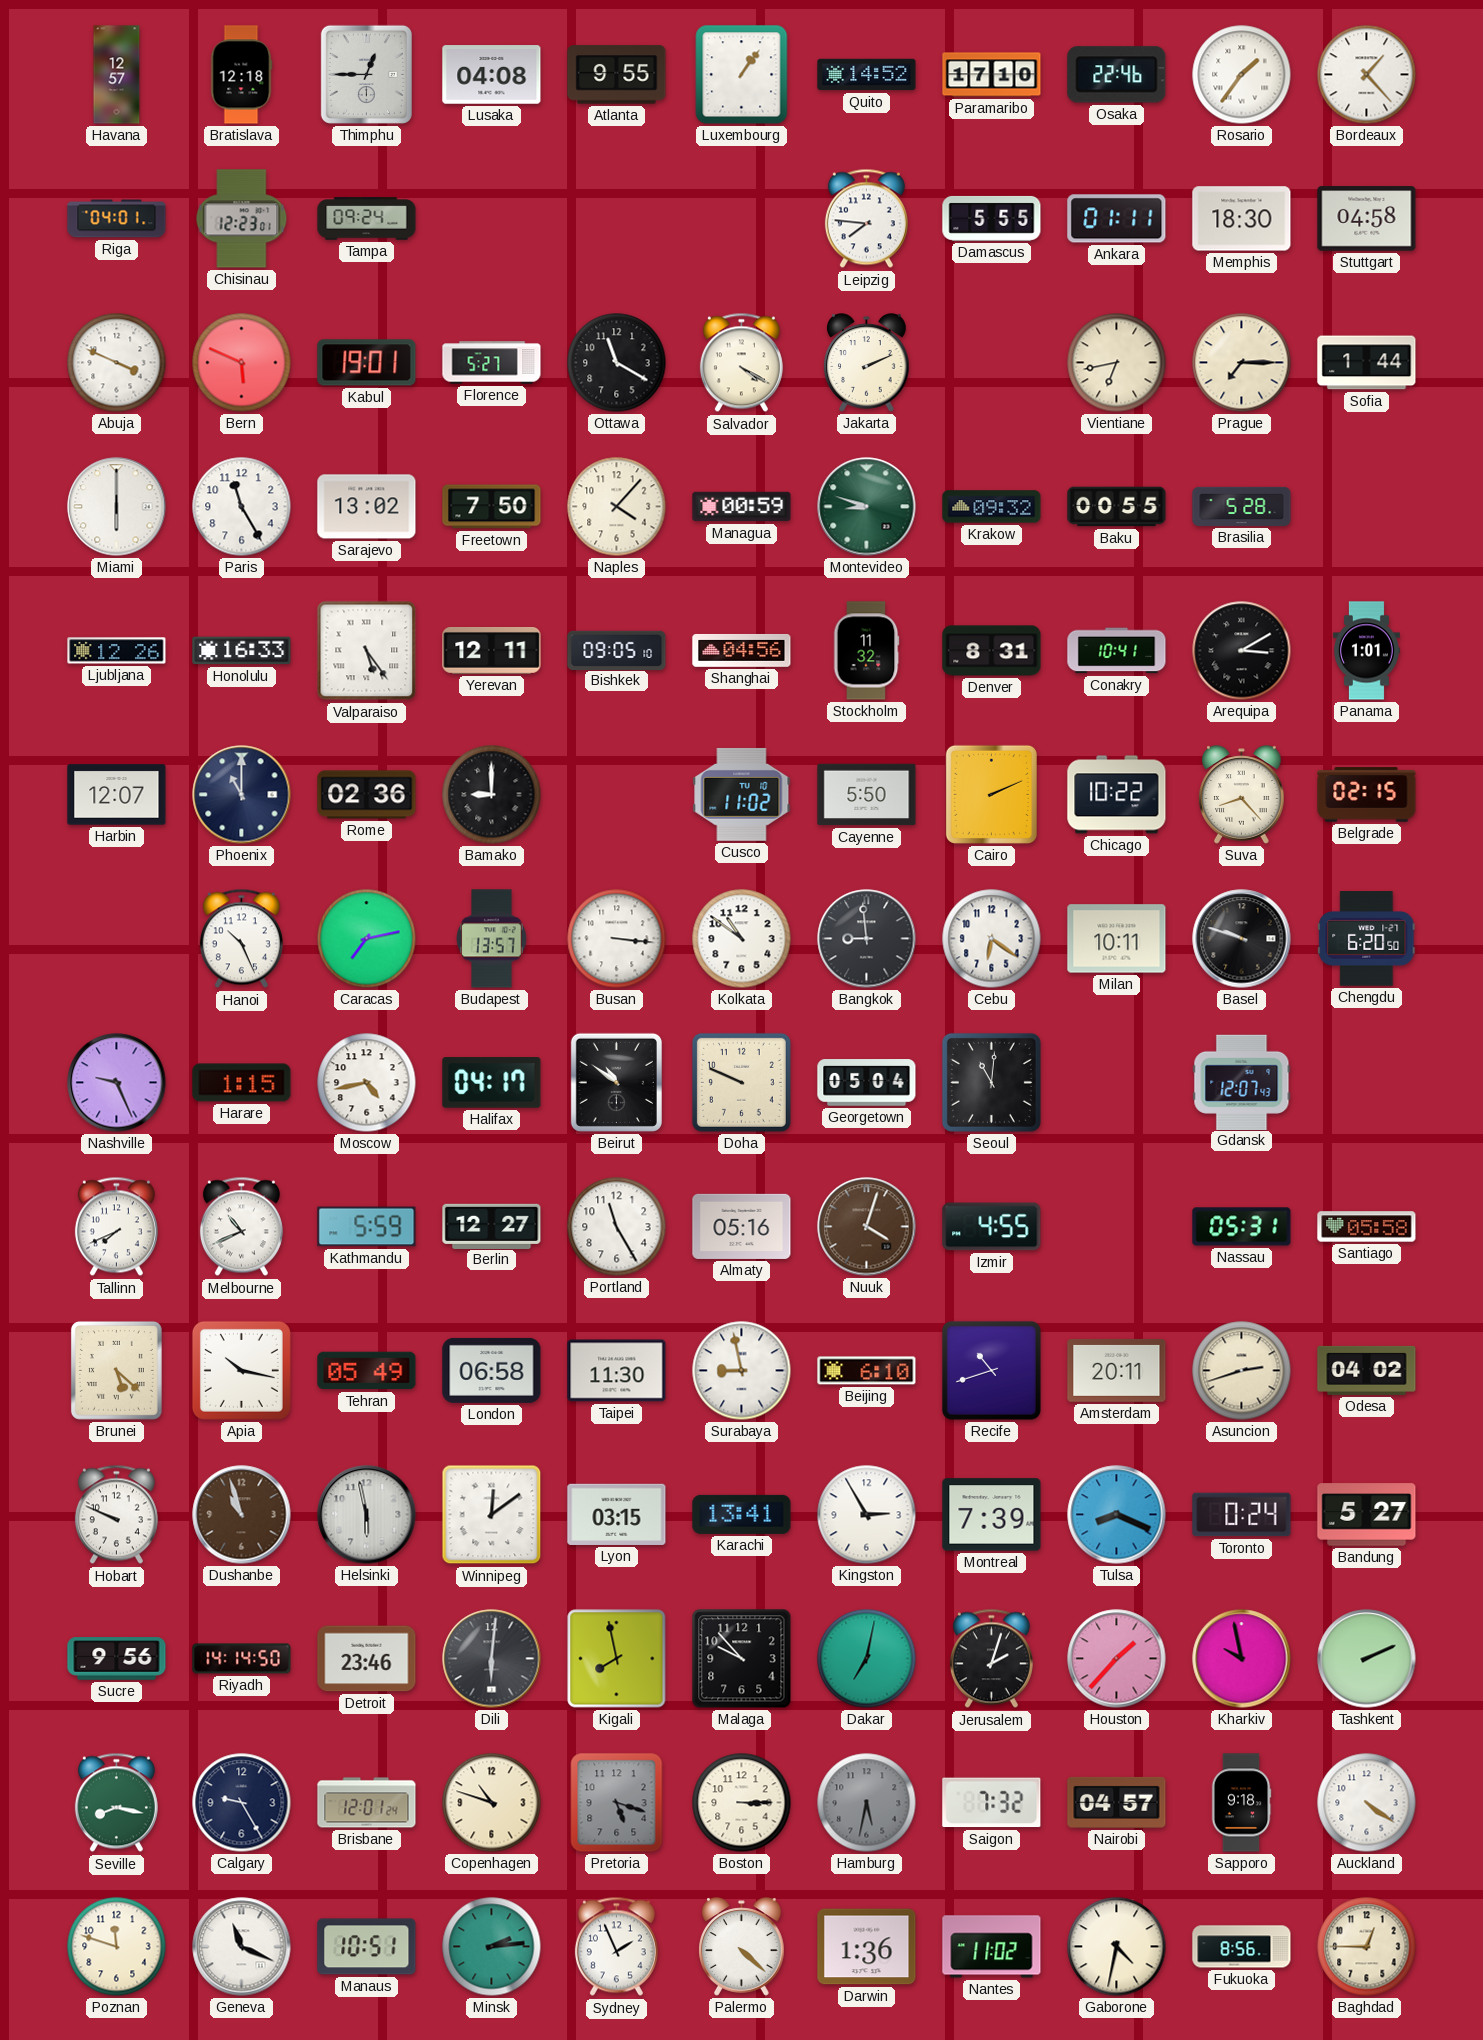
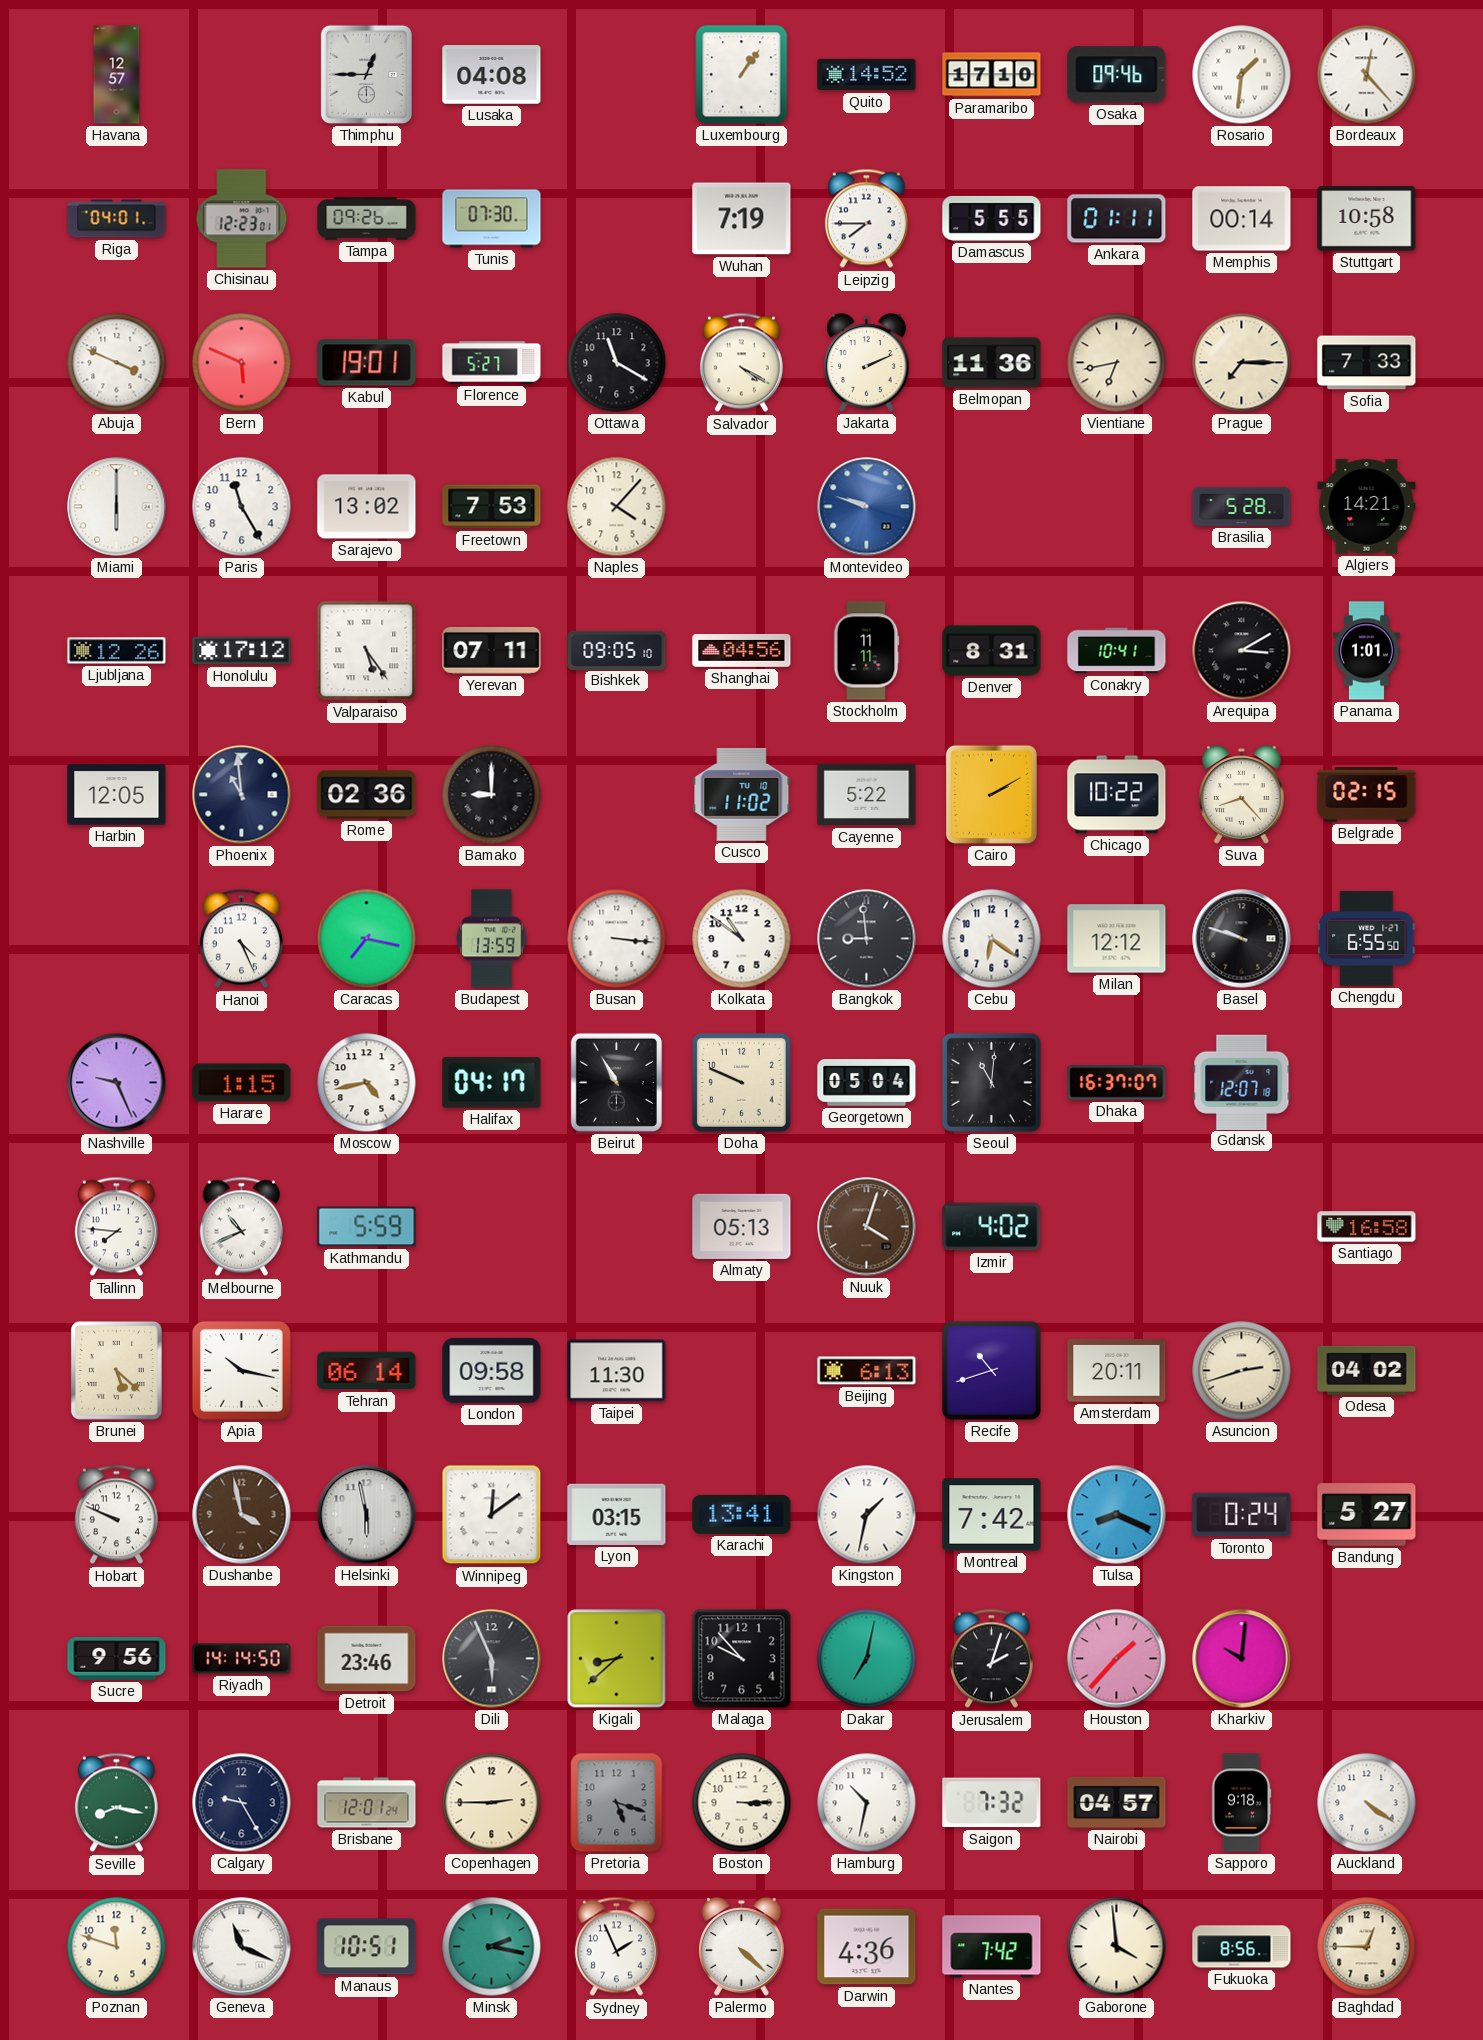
Bratislava: 12:18 -> none
Atlanta: 9:55 -> none
Osaka: 22:46 -> 09:46
Rosario: 1:36 -> 1:31
Bordeaux: 1:23 -> 12:23
Tampa: 09:24 -> 09:26
Tunis: none -> 07:30
Wuhan: none -> 7:19
Leipzig: 7:46 -> 7:45
Memphis: 18:30 -> 00:14
Stuttgart: 04:58 -> 10:58
Belmopan: none -> 11:36
Sofia: 1:44 -> 7:33
Freetown: 7:50 -> 7:53
Managua: 00:59 -> none
Montevideo: 8:48 -> 9:48
Montevideo dial: green -> blue
Krakow: 09:32 -> none
Baku: 00:55 -> none
Algiers: none -> 14:21
Honolulu: 16:33 -> 17:12
Yerevan: 12:11 -> 07:11
Stockholm: 11:32 -> 11:11
Harbin: 12:07 -> 12:05
Phoenix: 11:00 -> 10:59
Cayenne: 5:50 -> 5:22
Cairo: 2:11 -> 2:10
Hanoi: 10:26 -> 4:26
Caracas: 7:13 -> 7:17
Budapest: 13:57 -> 13:59
Milan: 10:11 -> 12:12
Chengdu: 6:20 -> 6:55
Beirut: 10:51 -> 10:55
Dhaka: none -> 16:37
Gdansk: 12:07:43 -> 12:07:18
Tallinn: 7:41 -> 7:46
Berlin: 12:27 -> none
Portland: 11:25 -> none
Almaty: 05:16 -> 05:13
Izmir: 4:55 -> 4:02
Nassau: 05:31 -> none
Santiago: 05:58 -> 16:58
Tehran: 05:49 -> 06:14
London: 06:58 -> 09:58
Surabaya: 8:58 -> none
Beijing: 6:10 -> 6:13
Dushanbe: 10:57 -> 3:58
Kingston: 2:55 -> 1:32
Montreal: 7:39 -> 7:42
Dili: 6:01 -> 5:56
Kigali: 7:58 -> 8:38
Kharkiv: 9:58 -> 10:01
Tashkent: 2:11 -> none
Copenhagen: 10:48 -> 2:45
Hamburg: 5:32 -> 10:32
Hamburg dial: grey -> white
Minsk: 2:14 -> 2:17
Darwin: 1:36 -> 4:36
Nantes: 11:02 -> 7:42
Gaborone: 4:32 -> 3:59
